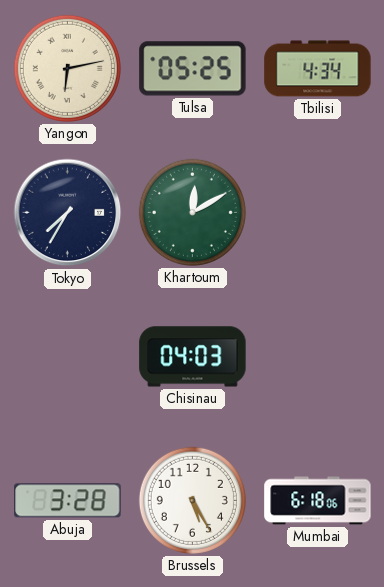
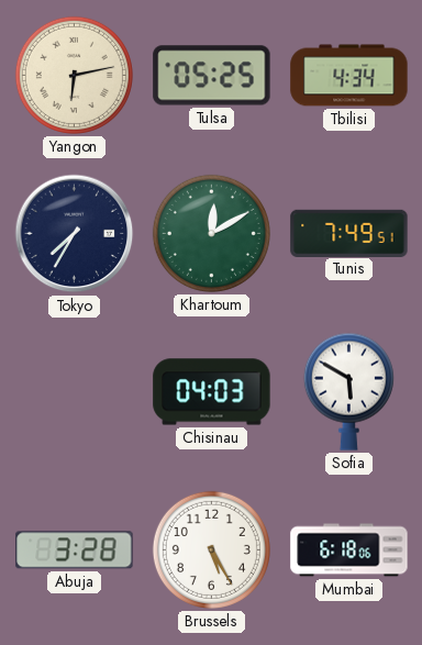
Tunis: none -> 7:49
Sofia: none -> 5:50
